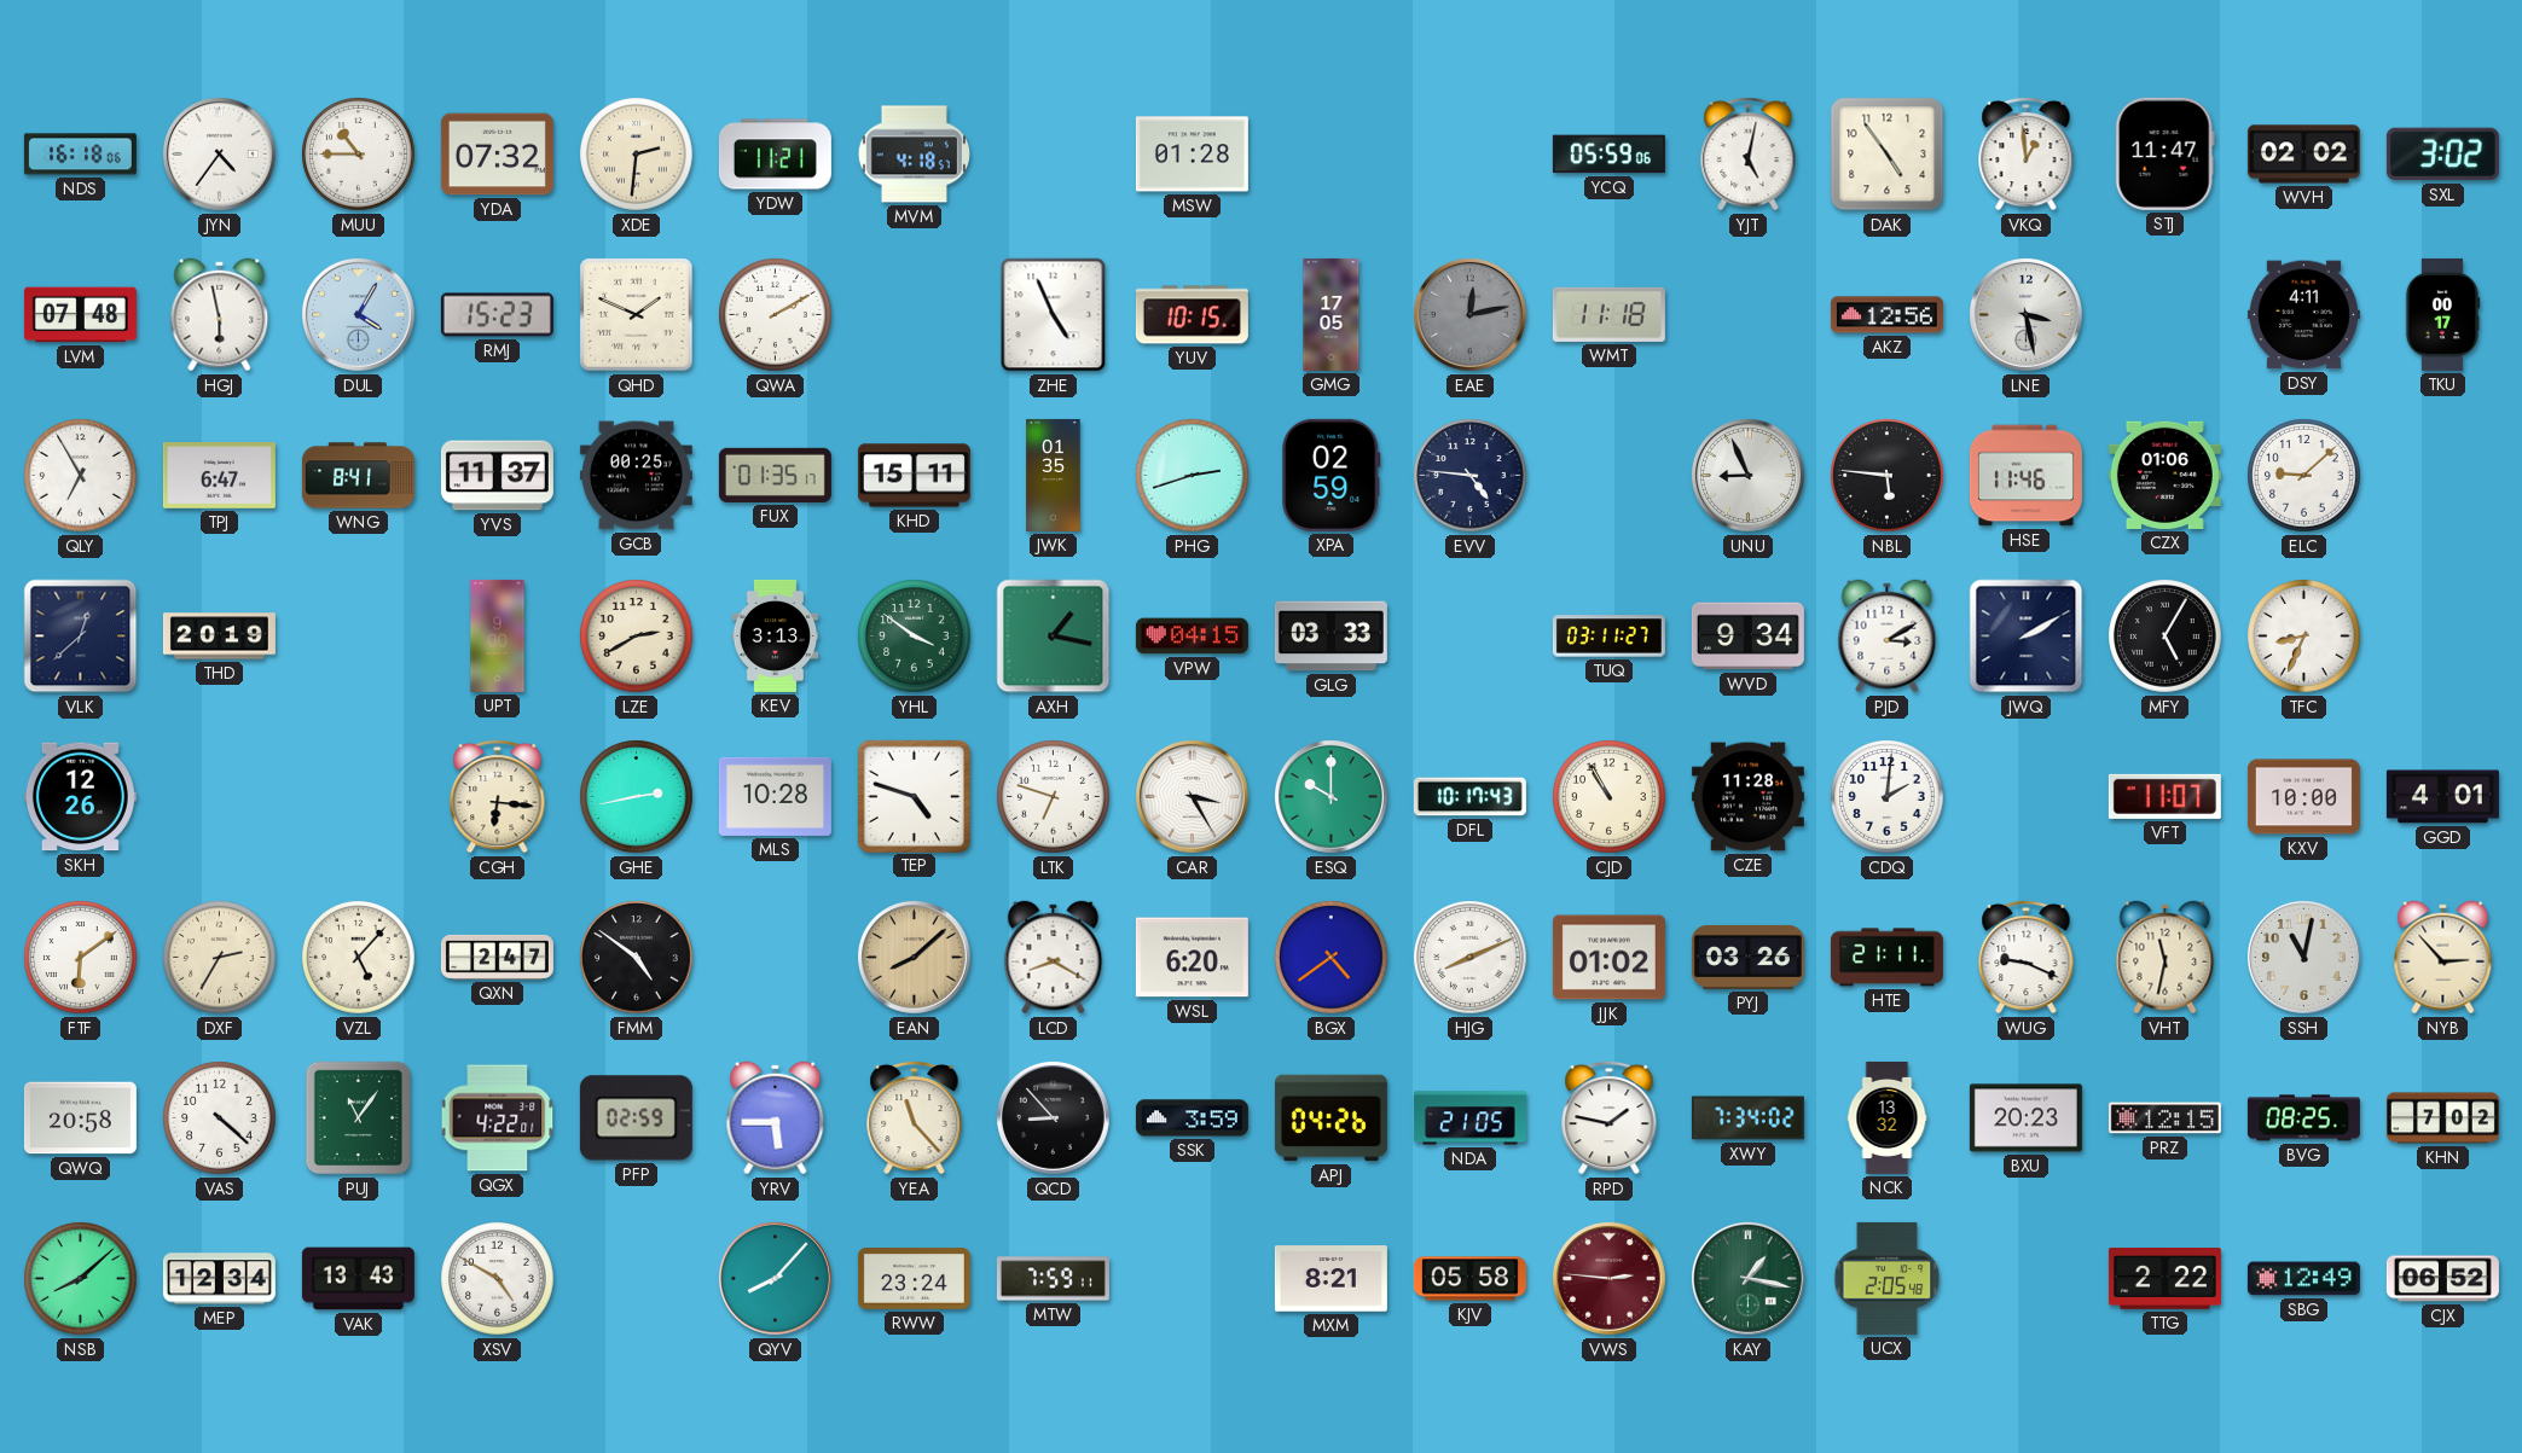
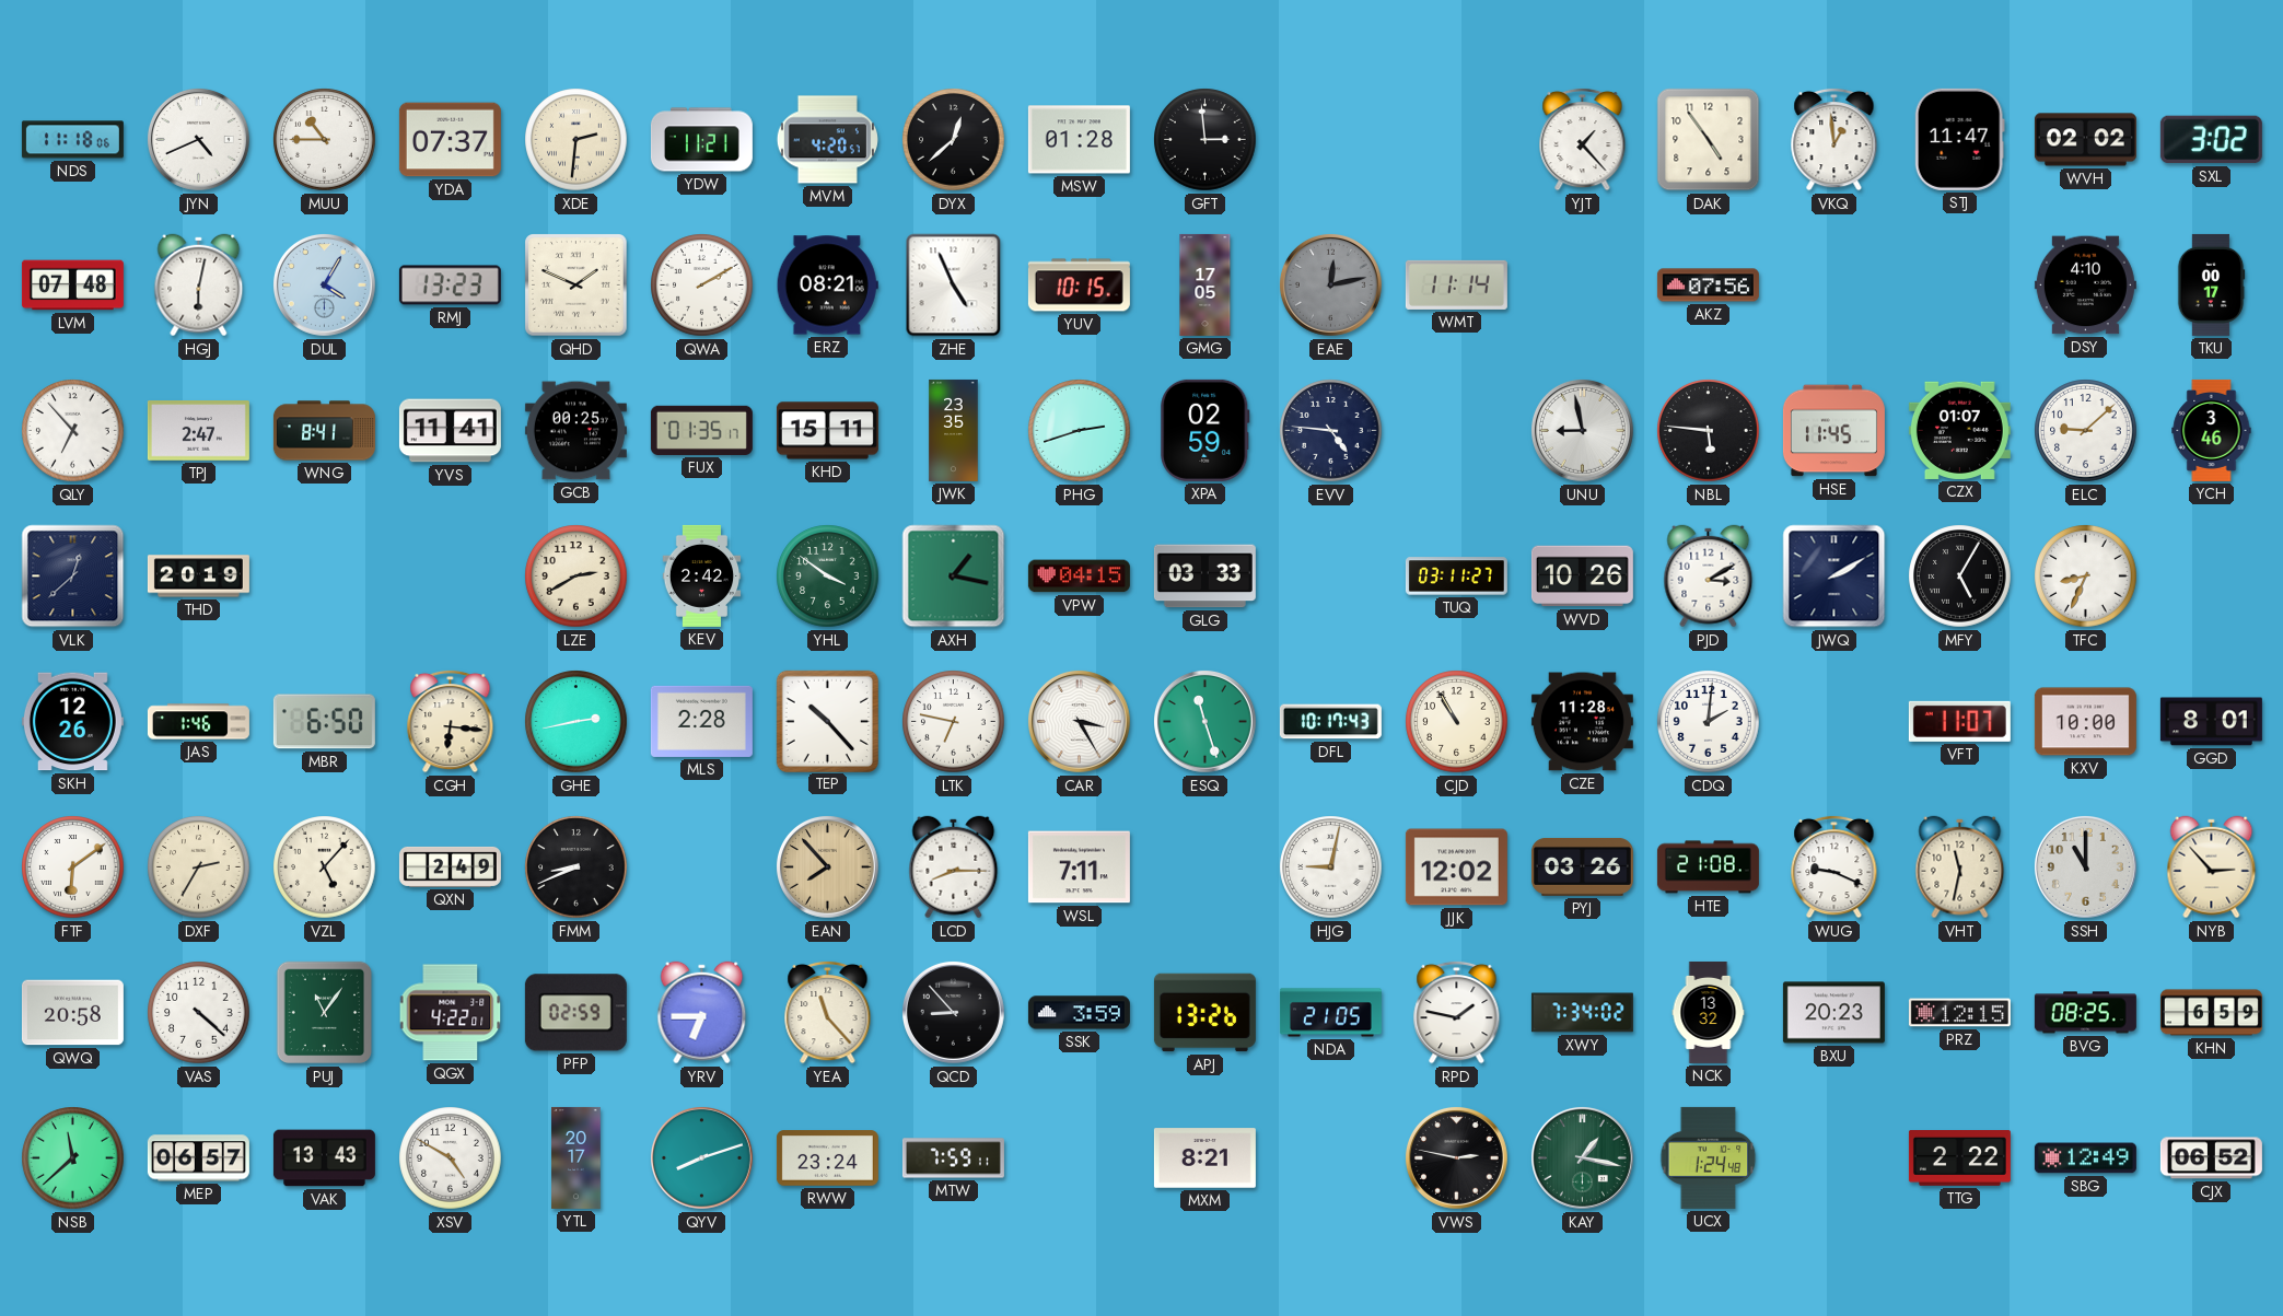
NDS: 16:18 -> 11:18
JYN: 4:36 -> 4:41
YDA: 07:32 -> 07:37
MVM: 4:18 -> 4:20
DYX: none -> 12:38
GFT: none -> 2:59
YCQ: 05:59 -> none
YJT: 5:02 -> 1:23
HGJ: 5:58 -> 6:02
RMJ: 15:23 -> 13:23
ERZ: none -> 08:21
WMT: 11:18 -> 11:14
AKZ: 12:56 -> 07:56
LNE: 3:28 -> none
DSY: 4:11 -> 4:10
QLY: 6:55 -> 6:53
TPJ: 6:47 -> 2:47
YVS: 11:37 -> 11:41
JWK: 01:35 -> 23:35
UNU: 8:56 -> 8:58
HSE: 11:46 -> 11:45
CZX: 01:06 -> 01:07
YCH: none -> 3:46
UPT: 9:00 -> none
KEV: 3:13 -> 2:42
WVD: 9:34 -> 10:26
JAS: none -> 1:46
MBR: none -> 6:50
MLS: 10:28 -> 2:28
TEP: 4:48 -> 10:23
LTK: 6:48 -> 6:47
ESQ: 10:00 -> 11:27
GGD: 4:01 -> 8:01
QXN: 2:47 -> 2:49
FMM: 4:51 -> 8:41
EAN: 8:08 -> 7:53
LCD: 8:20 -> 8:15
WSL: 6:20 -> 7:11
BGX: 4:39 -> none
HJG: 8:11 -> 9:02
JJK: 01:02 -> 12:02
HTE: 21:11 -> 21:08
SSH: 11:02 -> 11:00
YRV: 5:45 -> 6:45
APJ: 04:26 -> 13:26
KHN: 7:02 -> 6:59
NSB: 8:08 -> 11:38
MEP: 12:34 -> 06:57
YTL: none -> 20:17
QYV: 8:07 -> 8:12
KJV: 05:58 -> none
VWS: 2:46 -> 2:47
VWS dial: burgundy -> black
UCX: 2:05 -> 1:24
